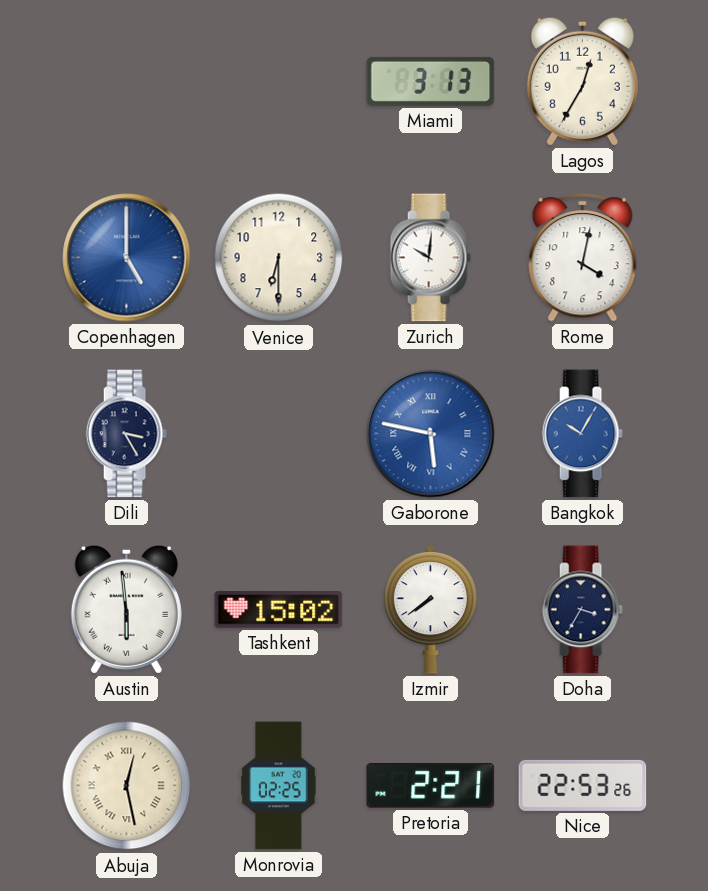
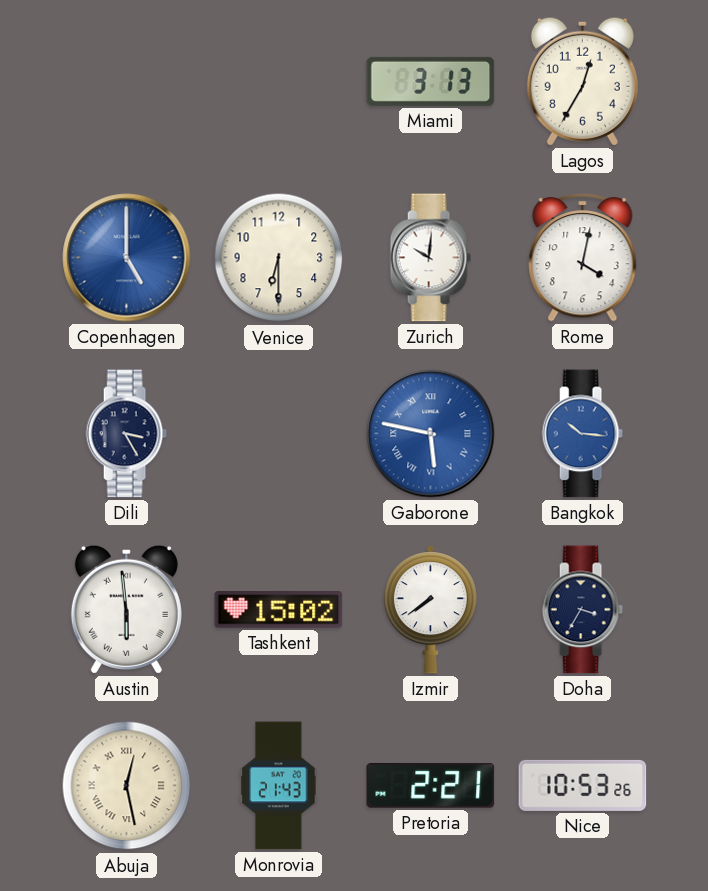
Bangkok: 10:05 -> 10:16
Monrovia: 02:25 -> 21:43
Nice: 22:53 -> 10:53
